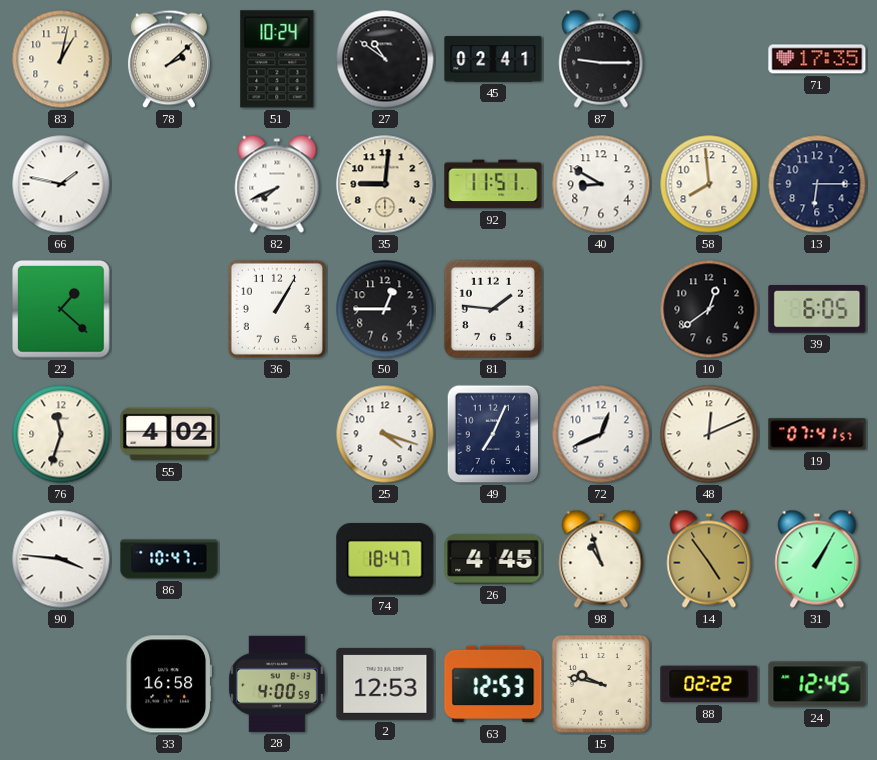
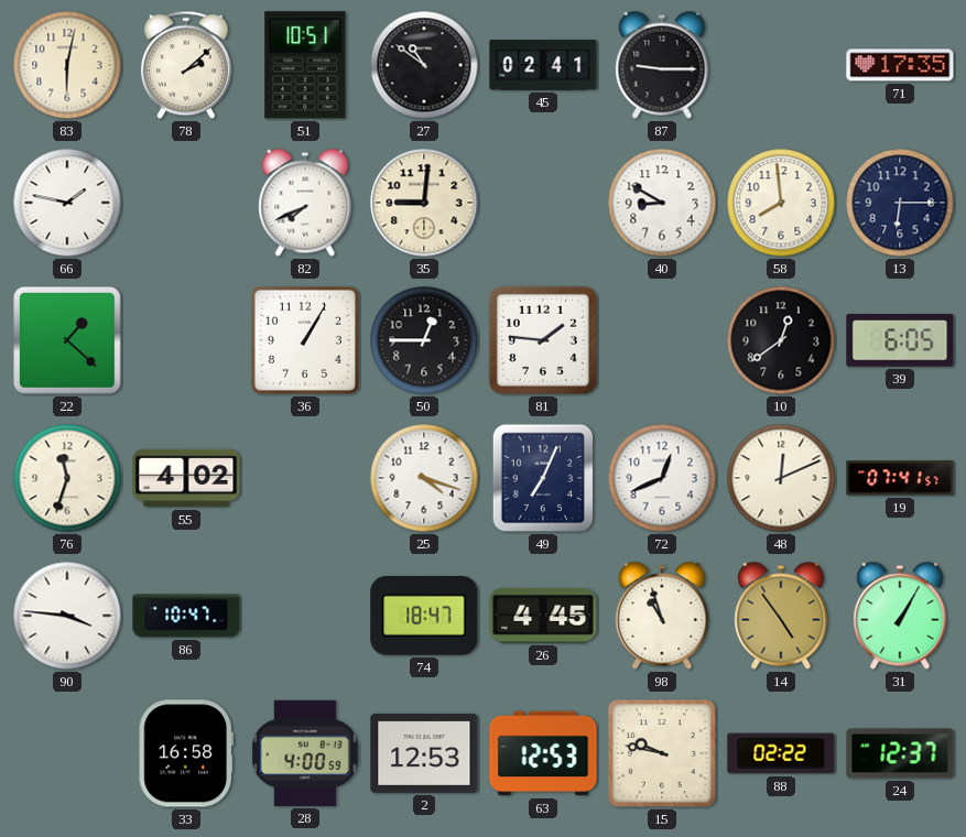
83: 1:02 -> 6:02
51: 10:24 -> 10:51
92: 11:51 -> none
24: 12:45 -> 12:37
